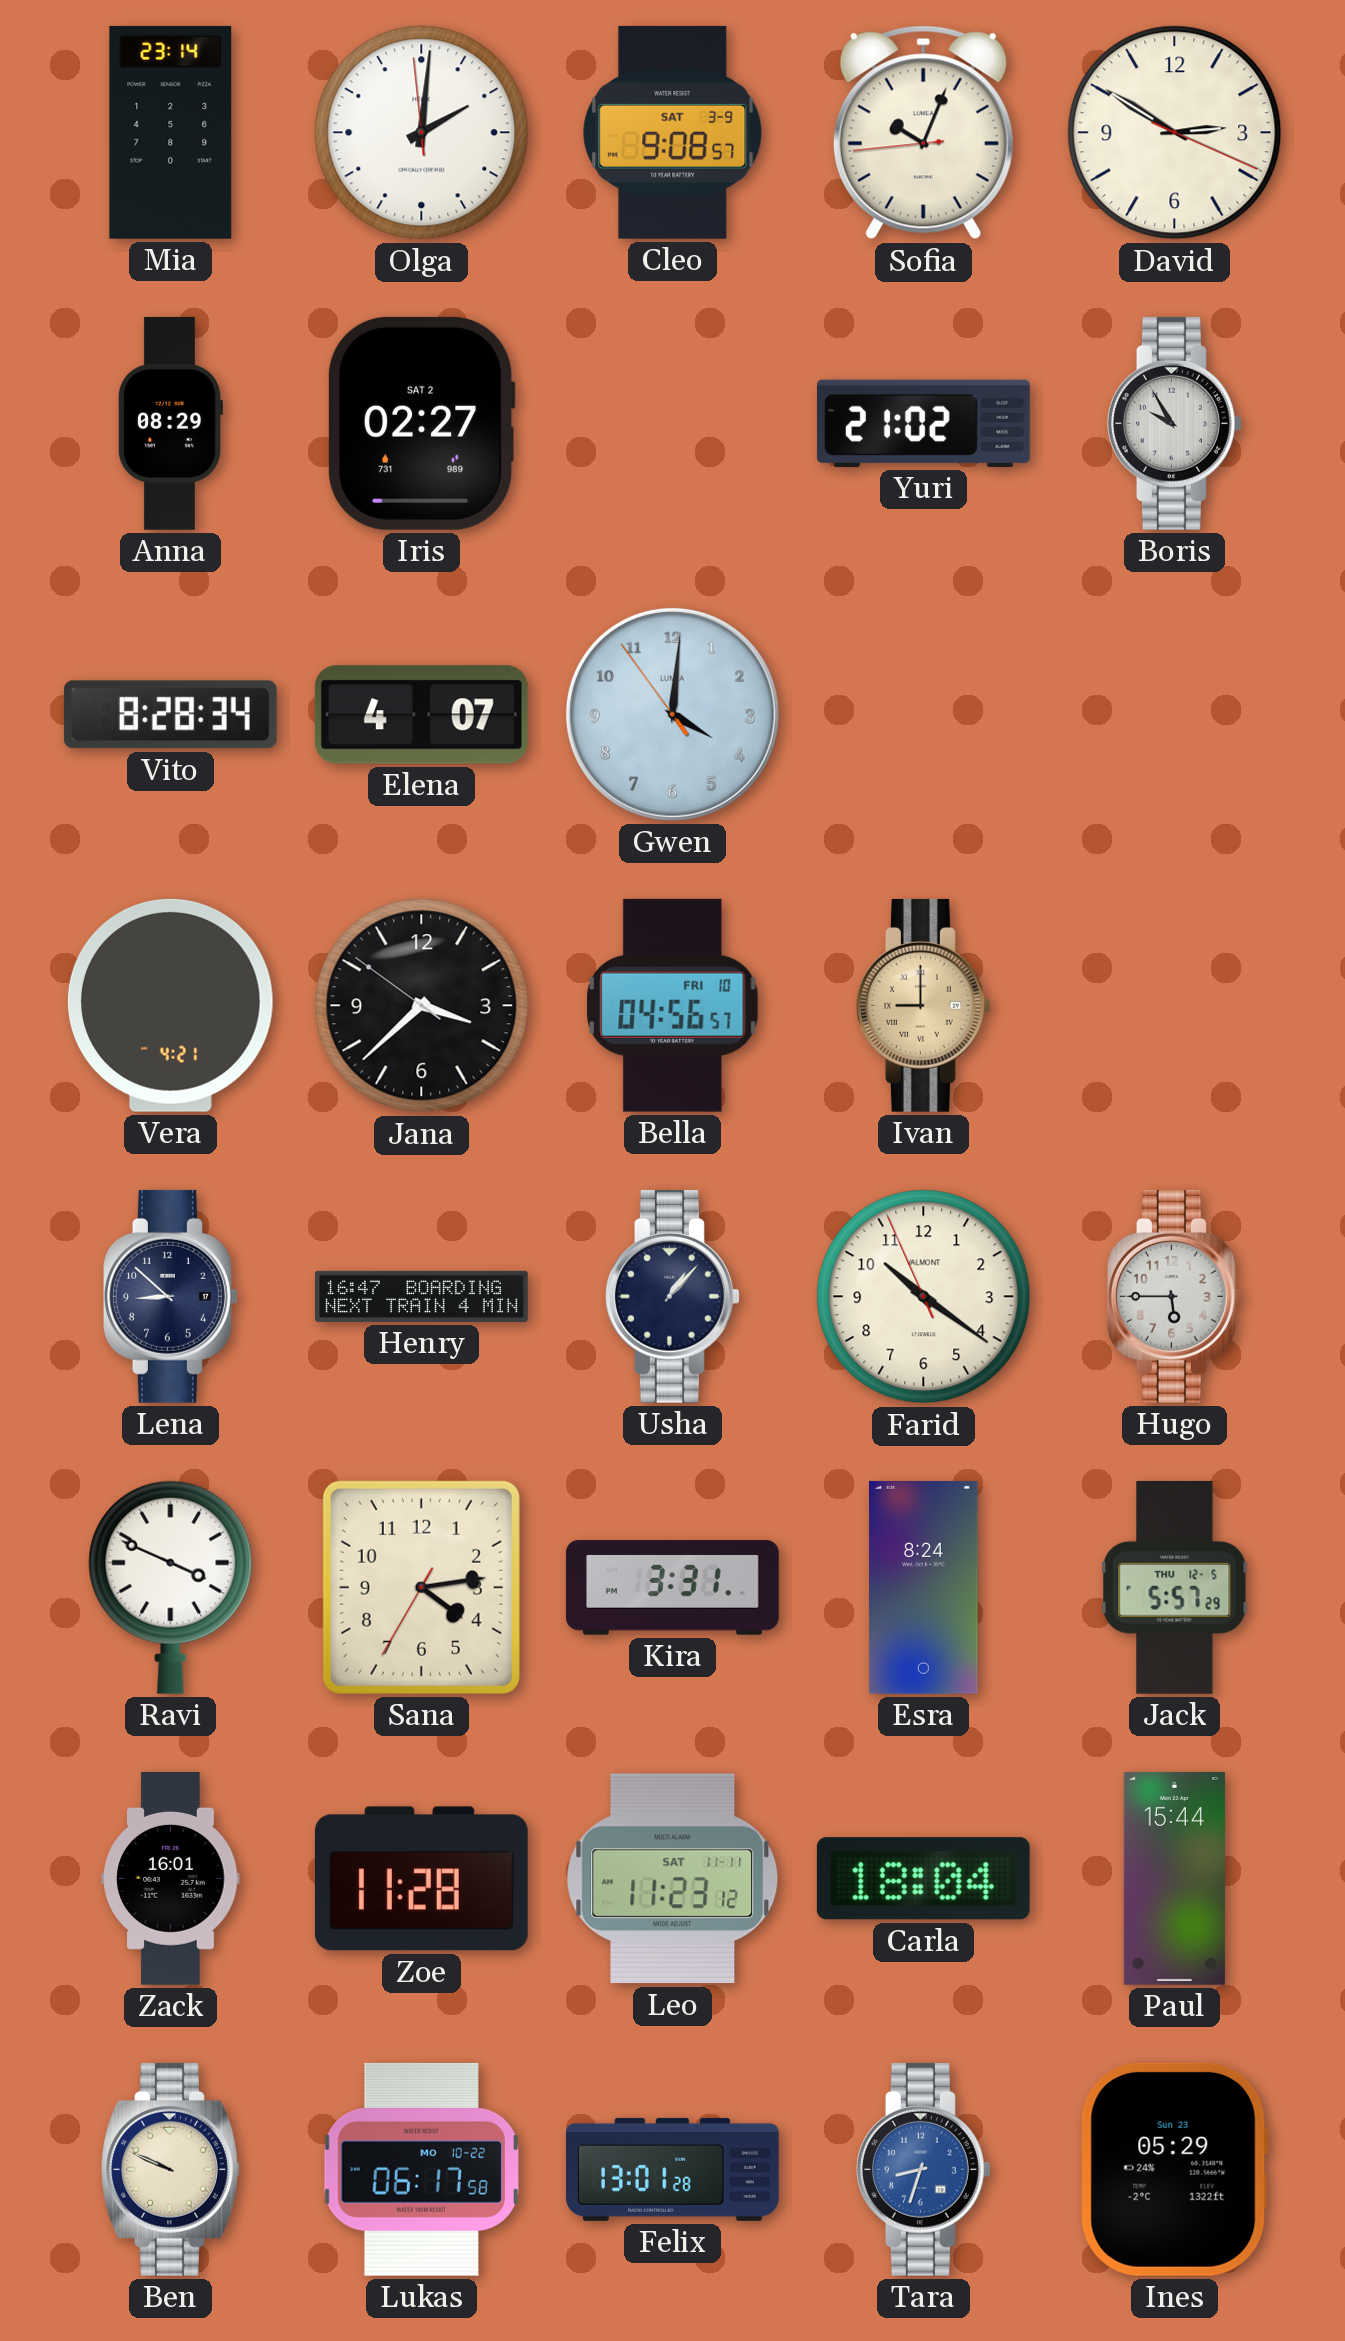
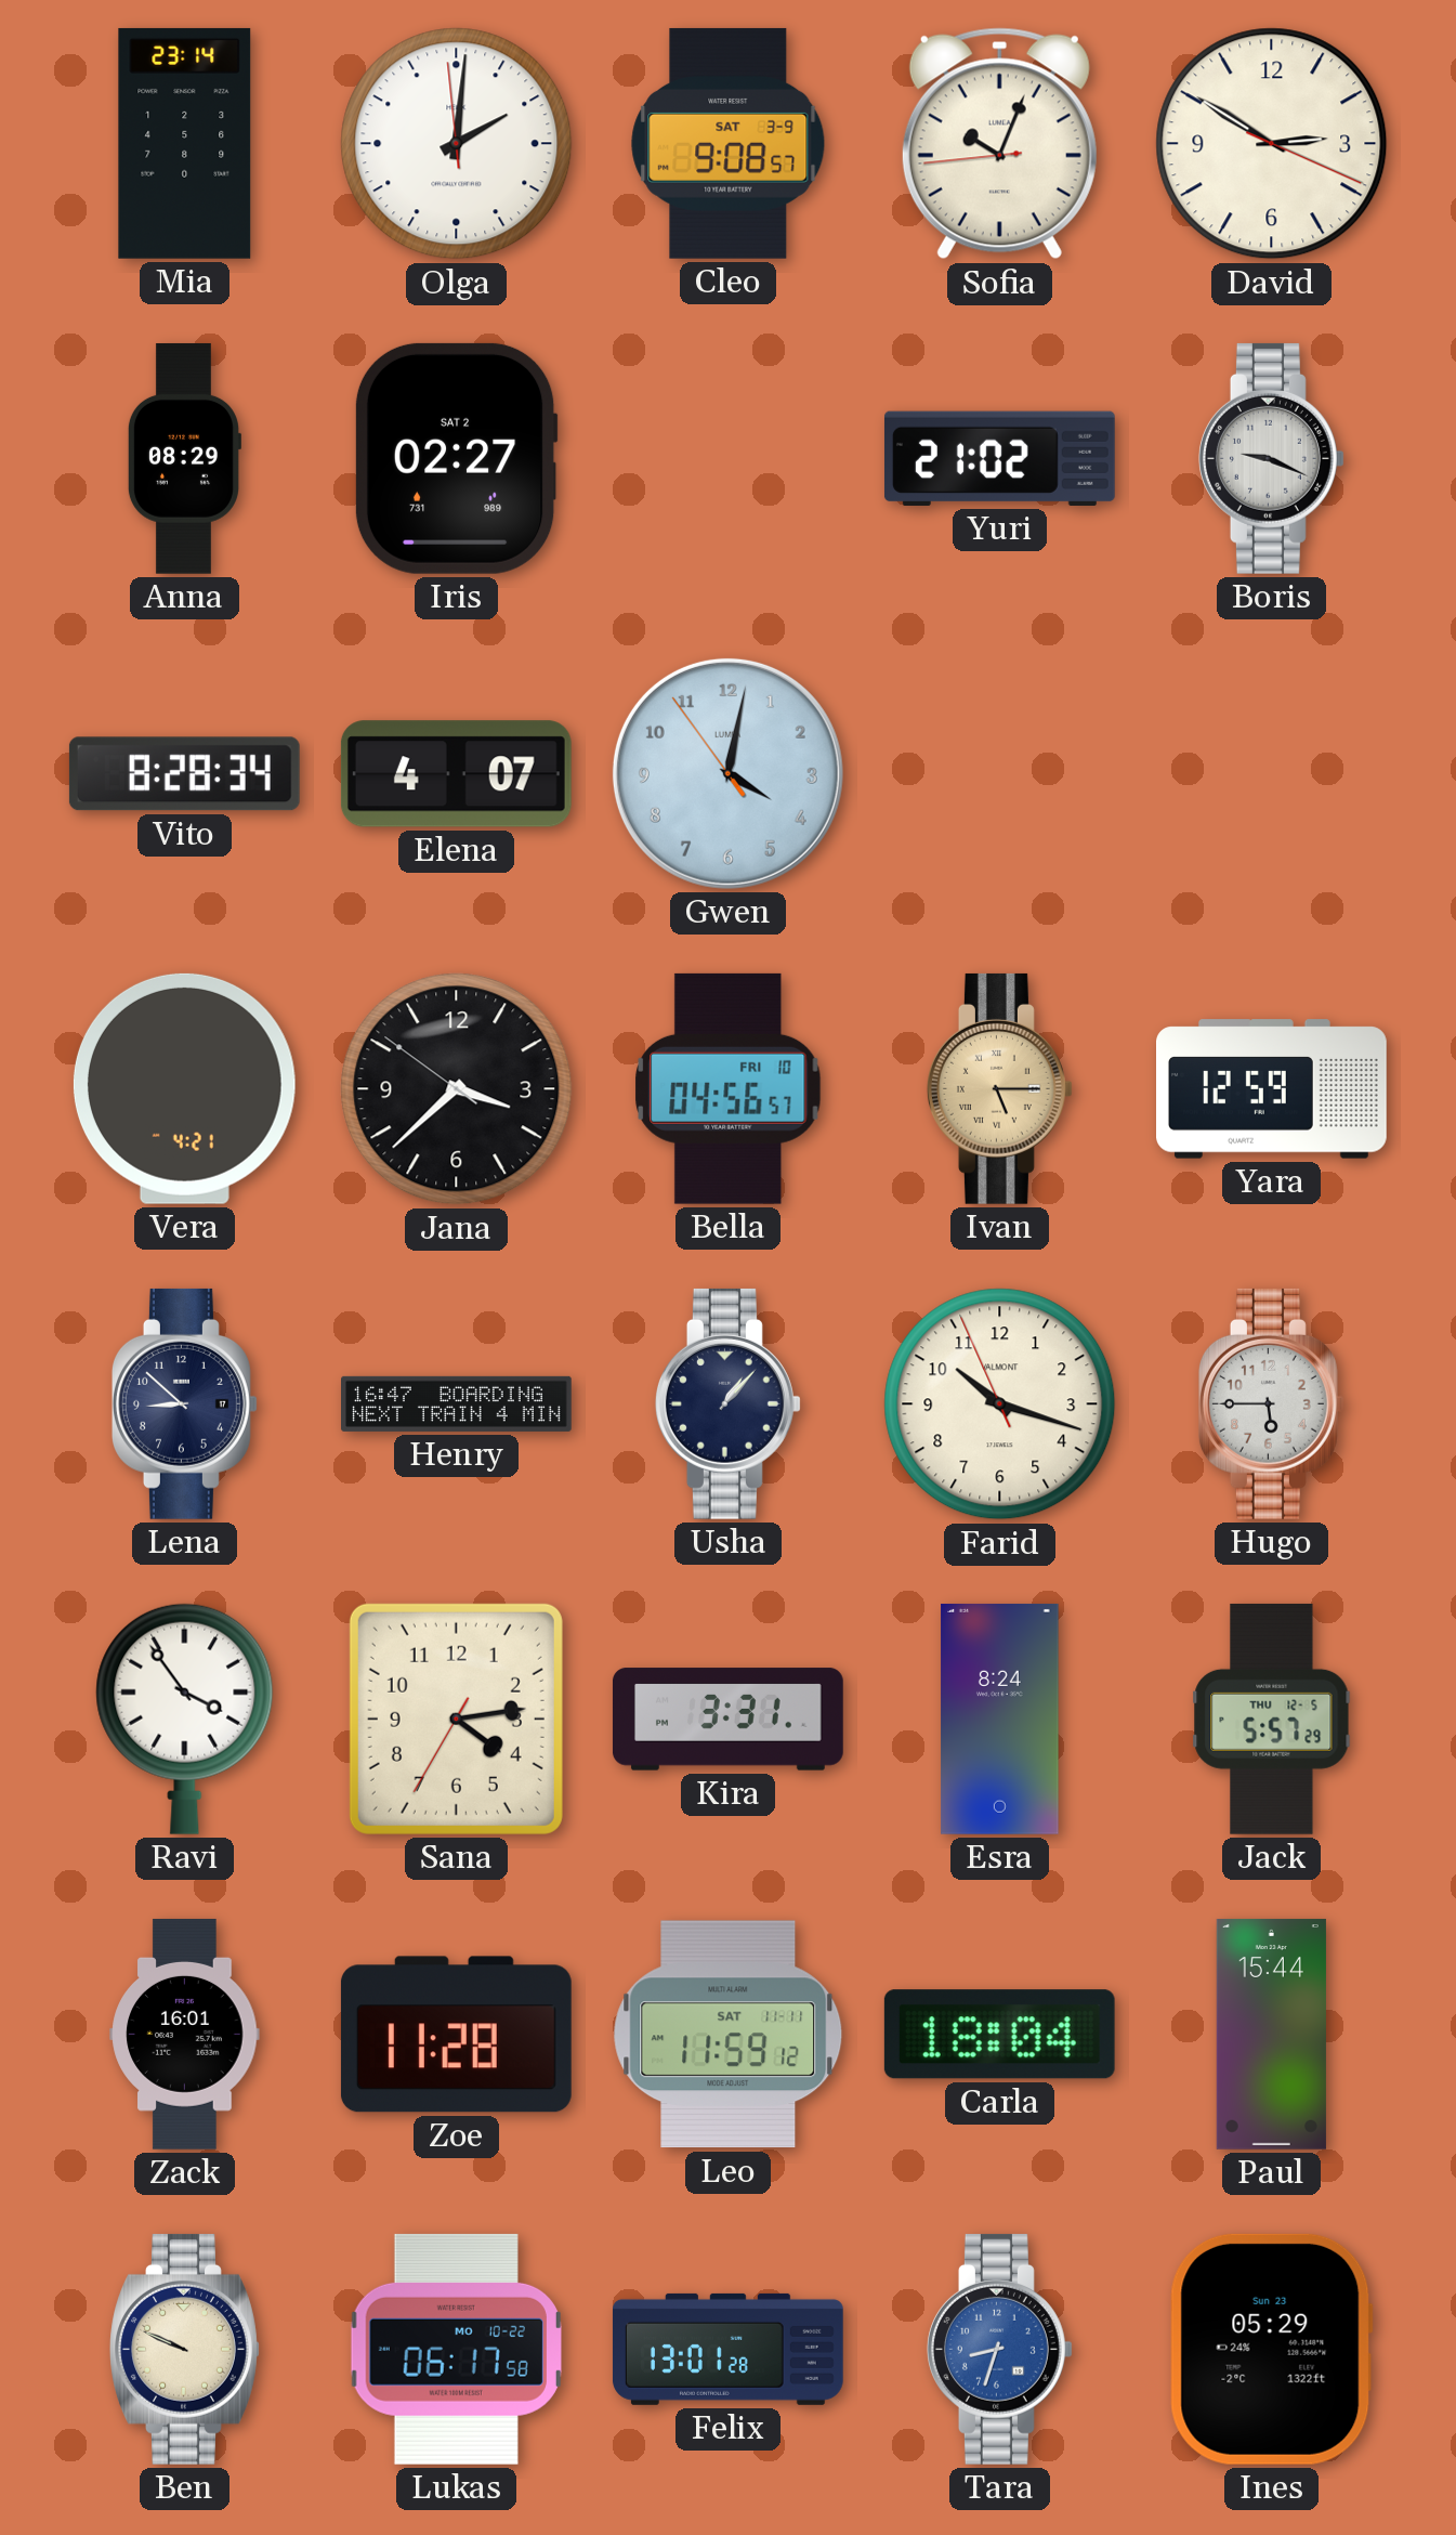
Boris: 9:55 -> 9:19
Gwen: 4:00 -> 4:01
Ivan: 9:00 -> 5:15
Yara: none -> 12:59
Farid: 10:20 -> 10:17
Ravi: 3:49 -> 3:54
Leo: 11:23 -> 11:59
